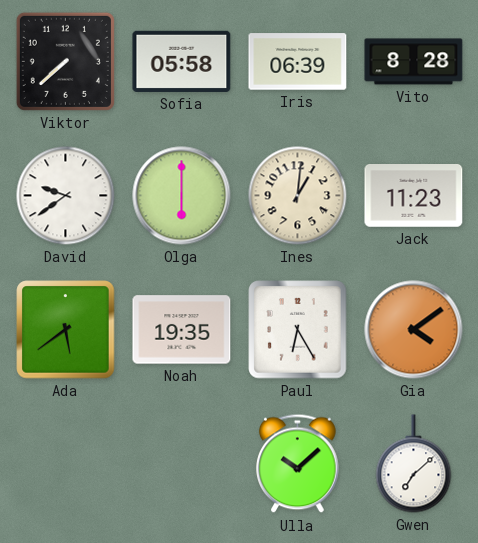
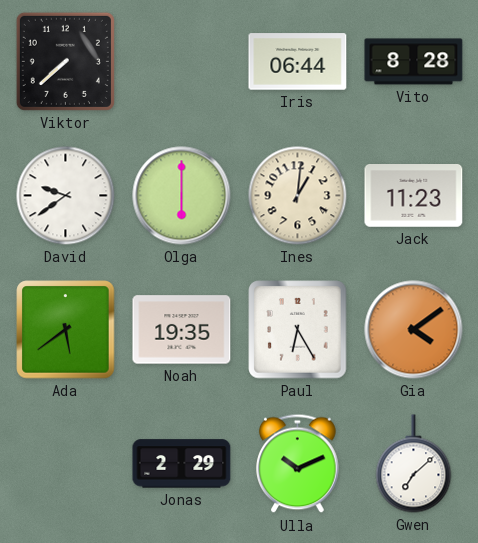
Sofia: 05:58 -> none
Iris: 06:39 -> 06:44
Jonas: none -> 2:29
Ulla: 10:08 -> 10:11
